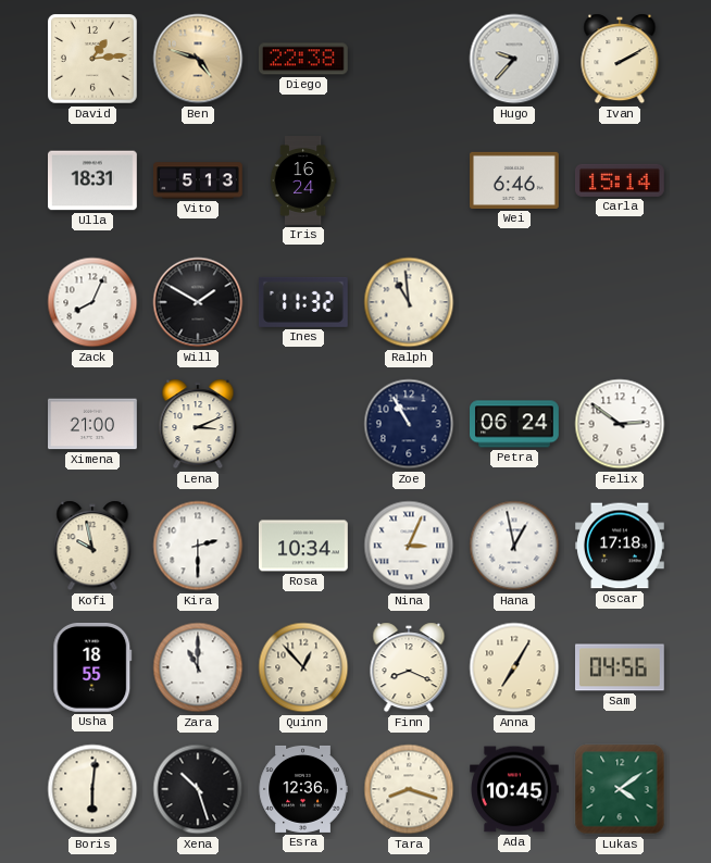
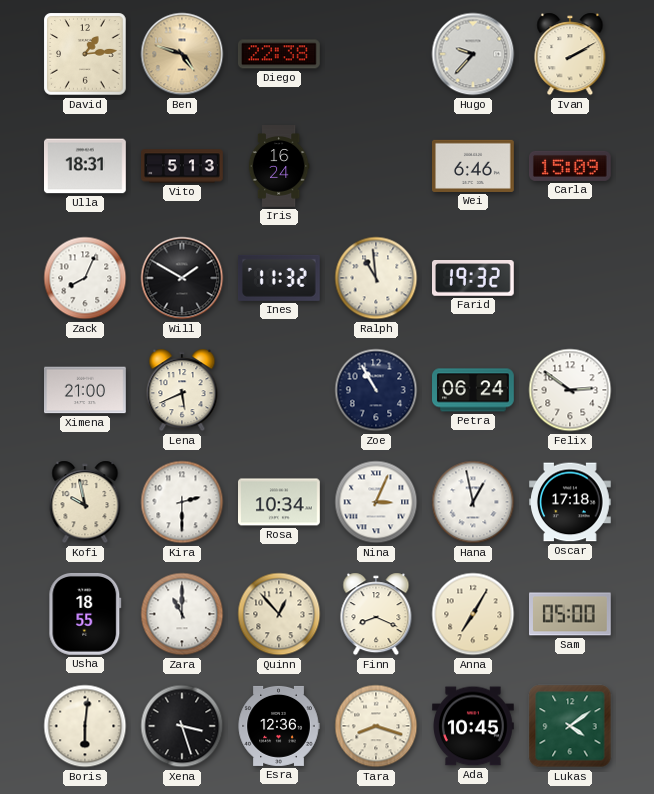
Carla: 15:14 -> 15:09
Farid: none -> 19:32
Lena: 3:11 -> 5:41
Sam: 04:56 -> 05:00
Xena: 10:27 -> 3:27
